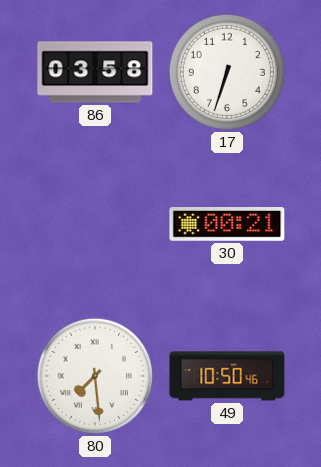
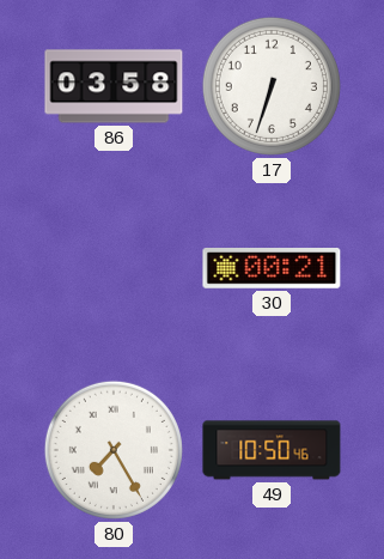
80: 7:29 -> 7:25
